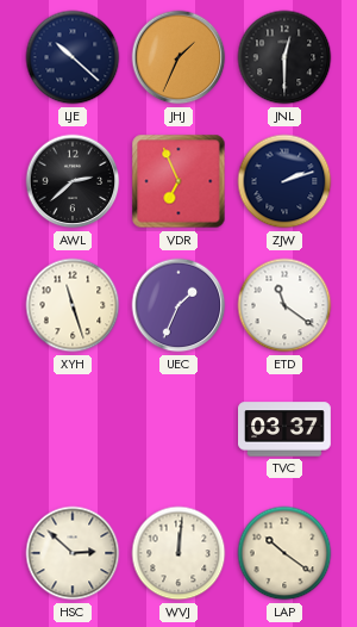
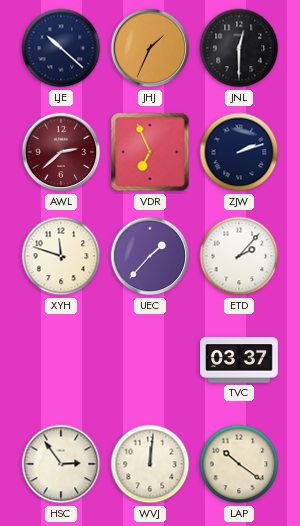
AWL dial: black -> burgundy
XYH: 11:27 -> 11:48
UEC: 1:34 -> 1:37
ETD: 11:21 -> 2:07
HSC: 2:52 -> 2:54
